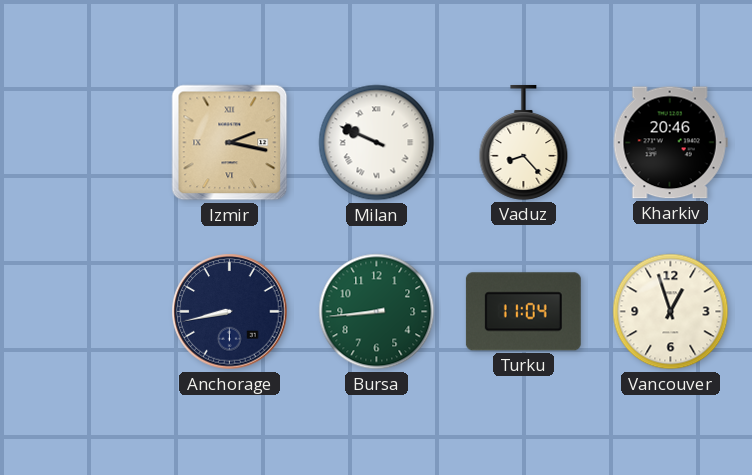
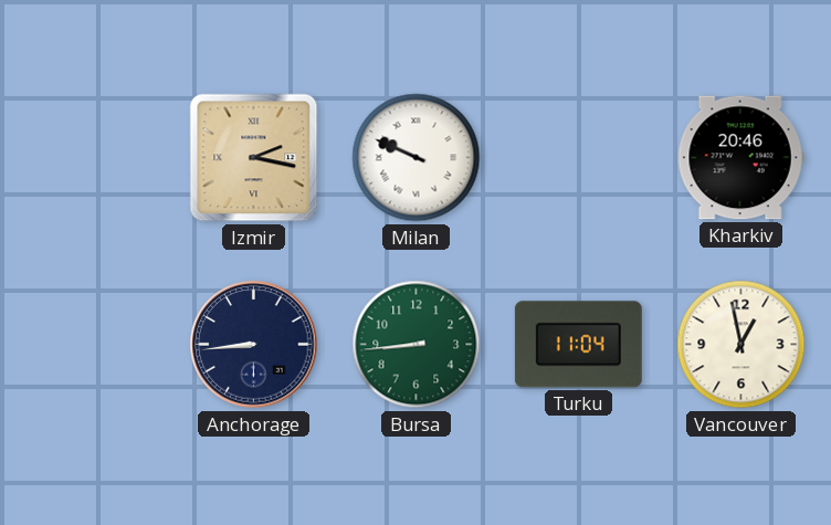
Vaduz: 8:23 -> none
Anchorage: 8:43 -> 8:44
Vancouver: 12:57 -> 12:58
